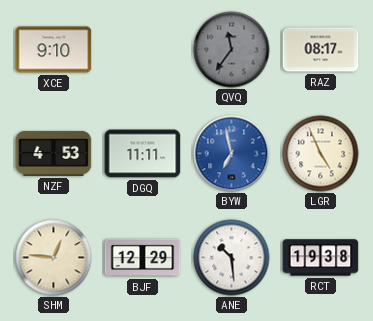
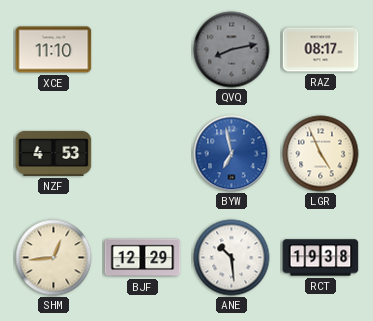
XCE: 9:10 -> 11:10
QVQ: 11:36 -> 8:13
DGQ: 11:11 -> none
SHM: 12:46 -> 12:44
